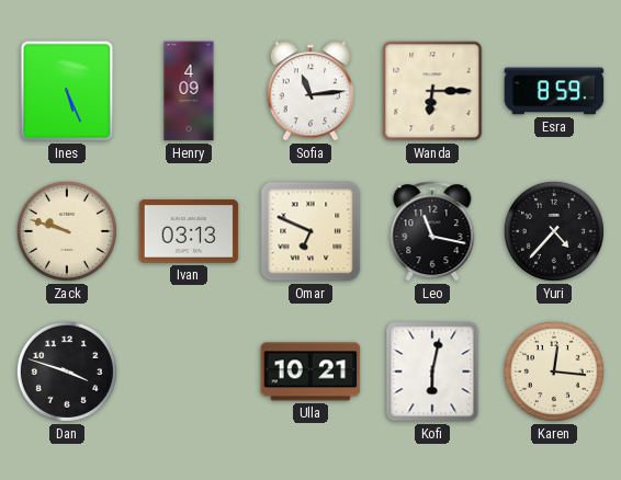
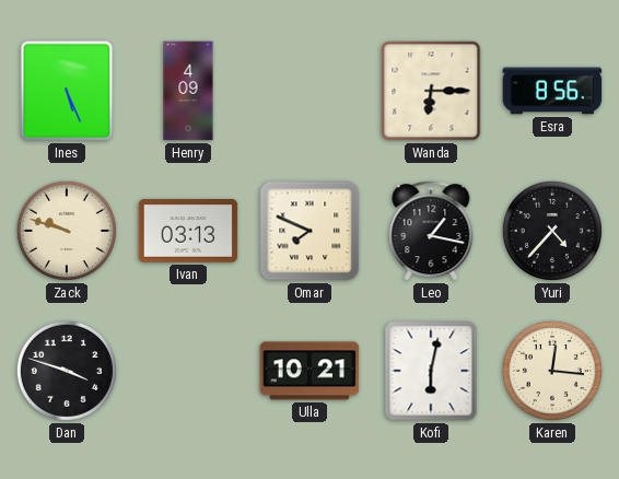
Sofia: 11:14 -> none
Esra: 8:59 -> 8:56
Omar: 6:49 -> 7:49
Leo: 11:17 -> 1:17
